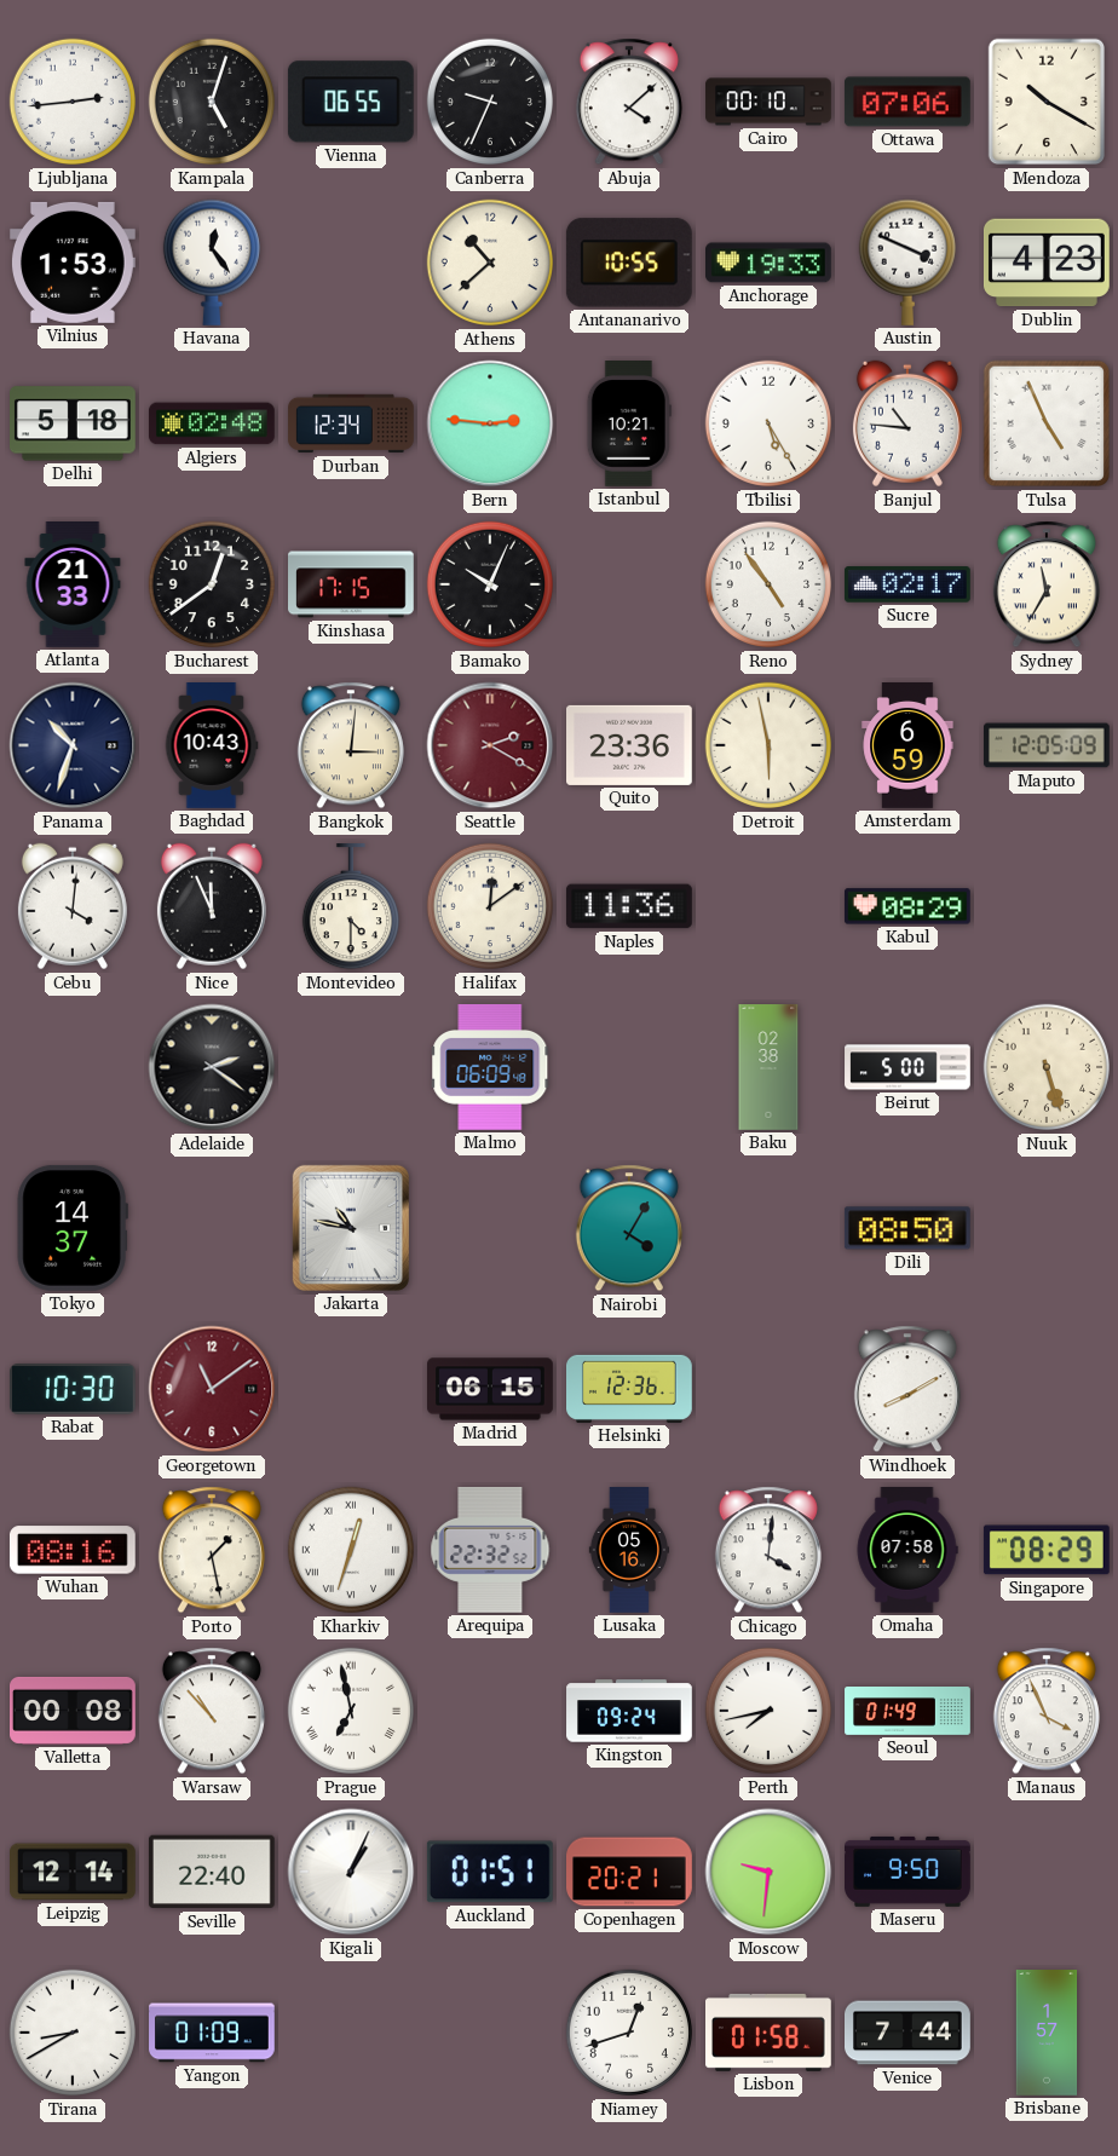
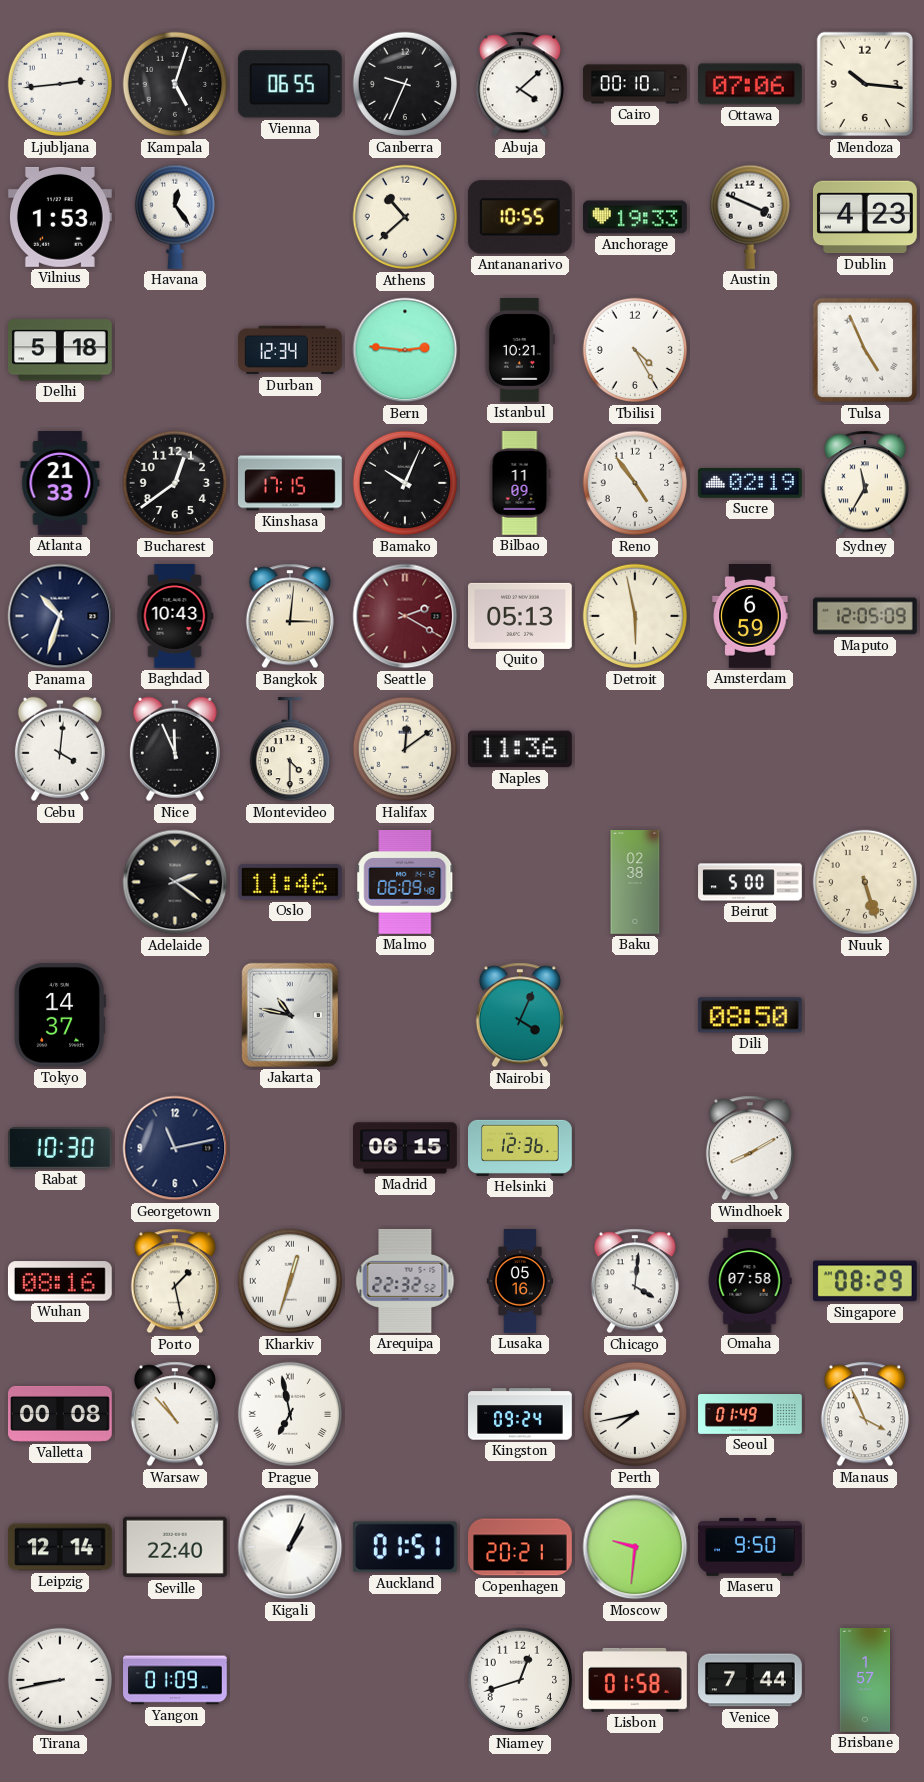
Mendoza: 10:20 -> 10:16
Algiers: 02:48 -> none
Tbilisi: 5:25 -> 4:25
Banjul: 10:46 -> none
Bilbao: none -> 11:09
Sucre: 02:17 -> 02:19
Quito: 23:36 -> 05:13
Kabul: 08:29 -> none
Oslo: none -> 11:46
Nairobi: 4:05 -> 4:04
Georgetown: 11:09 -> 11:13
Georgetown dial: burgundy -> navy
Tirana: 8:40 -> 8:43
